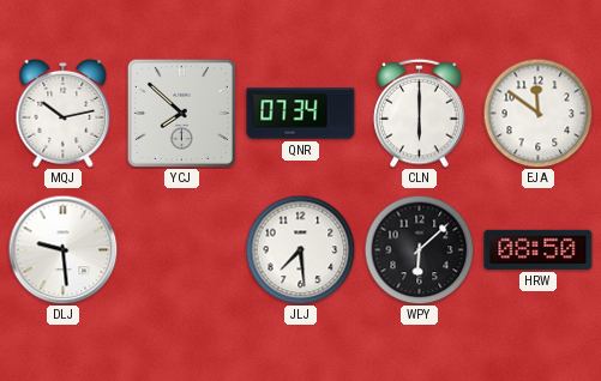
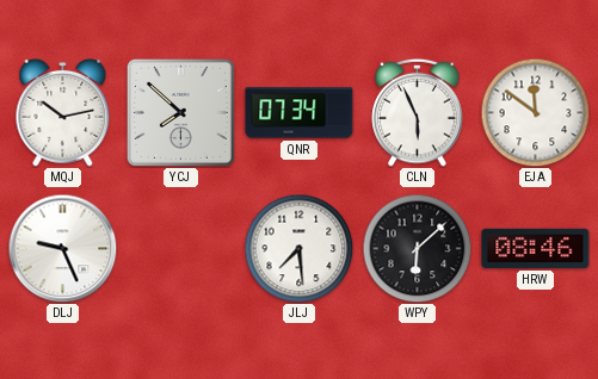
CLN: 6:00 -> 5:56
DLJ: 9:29 -> 9:26
HRW: 08:50 -> 08:46
